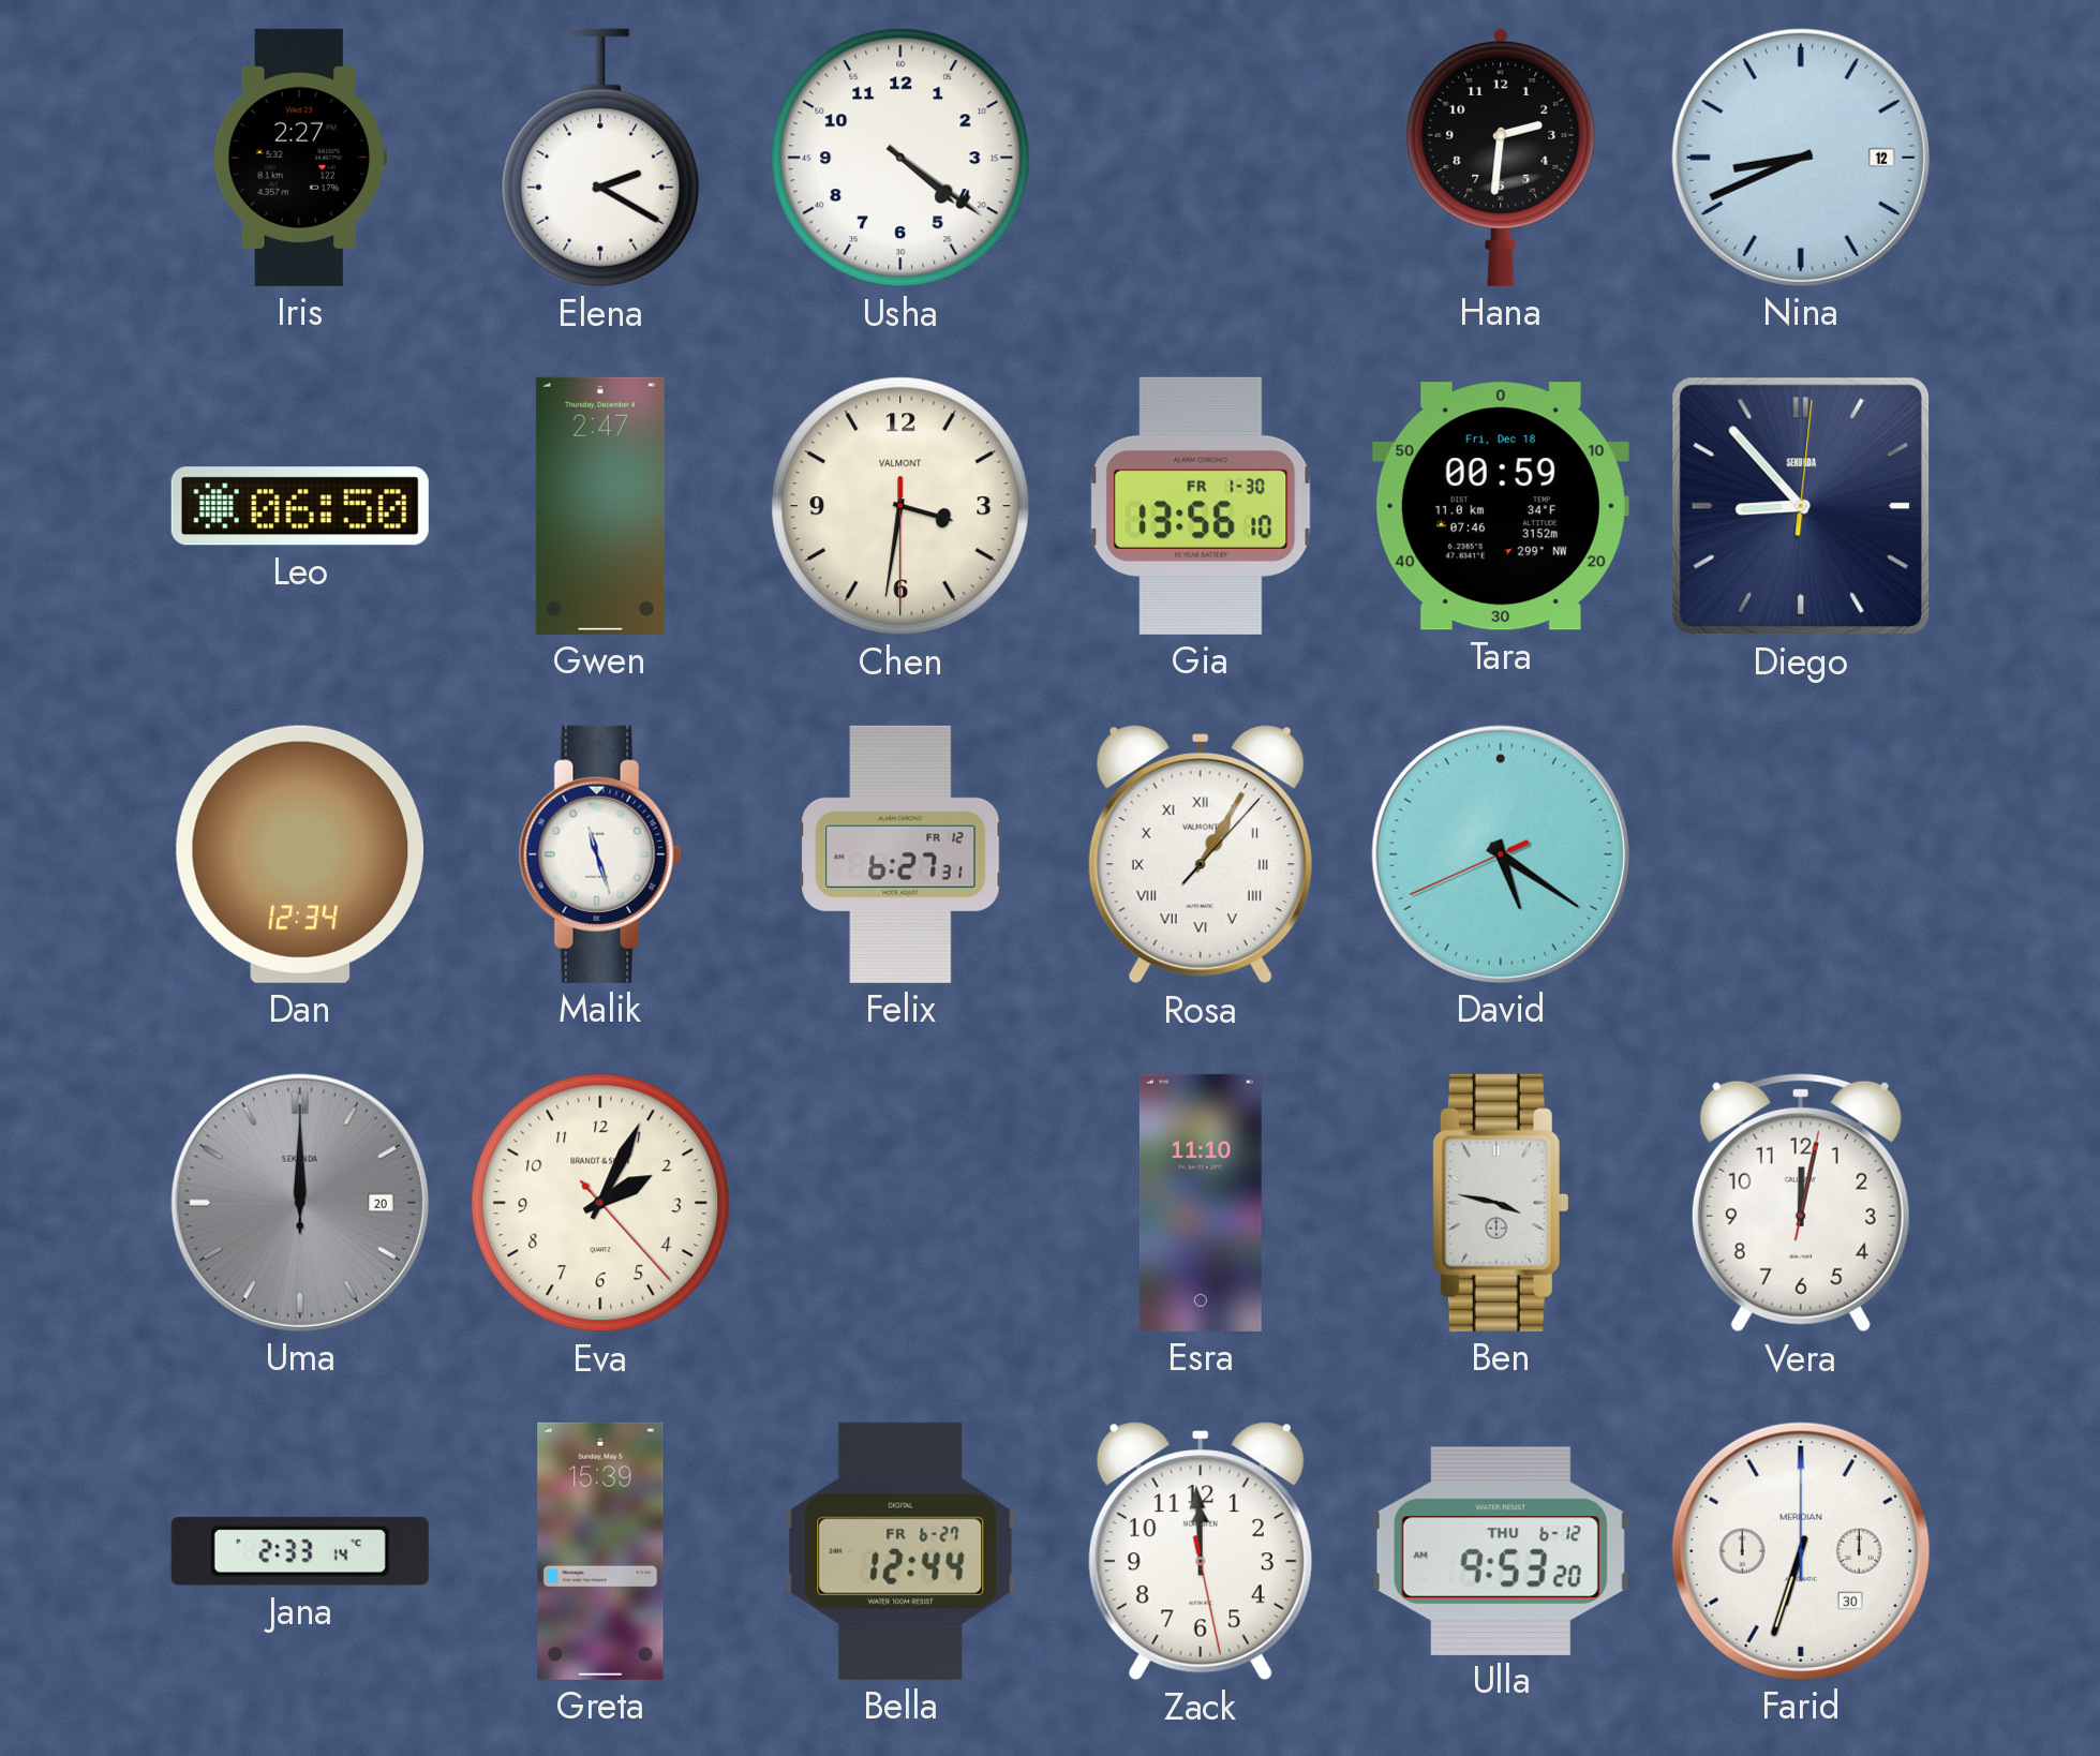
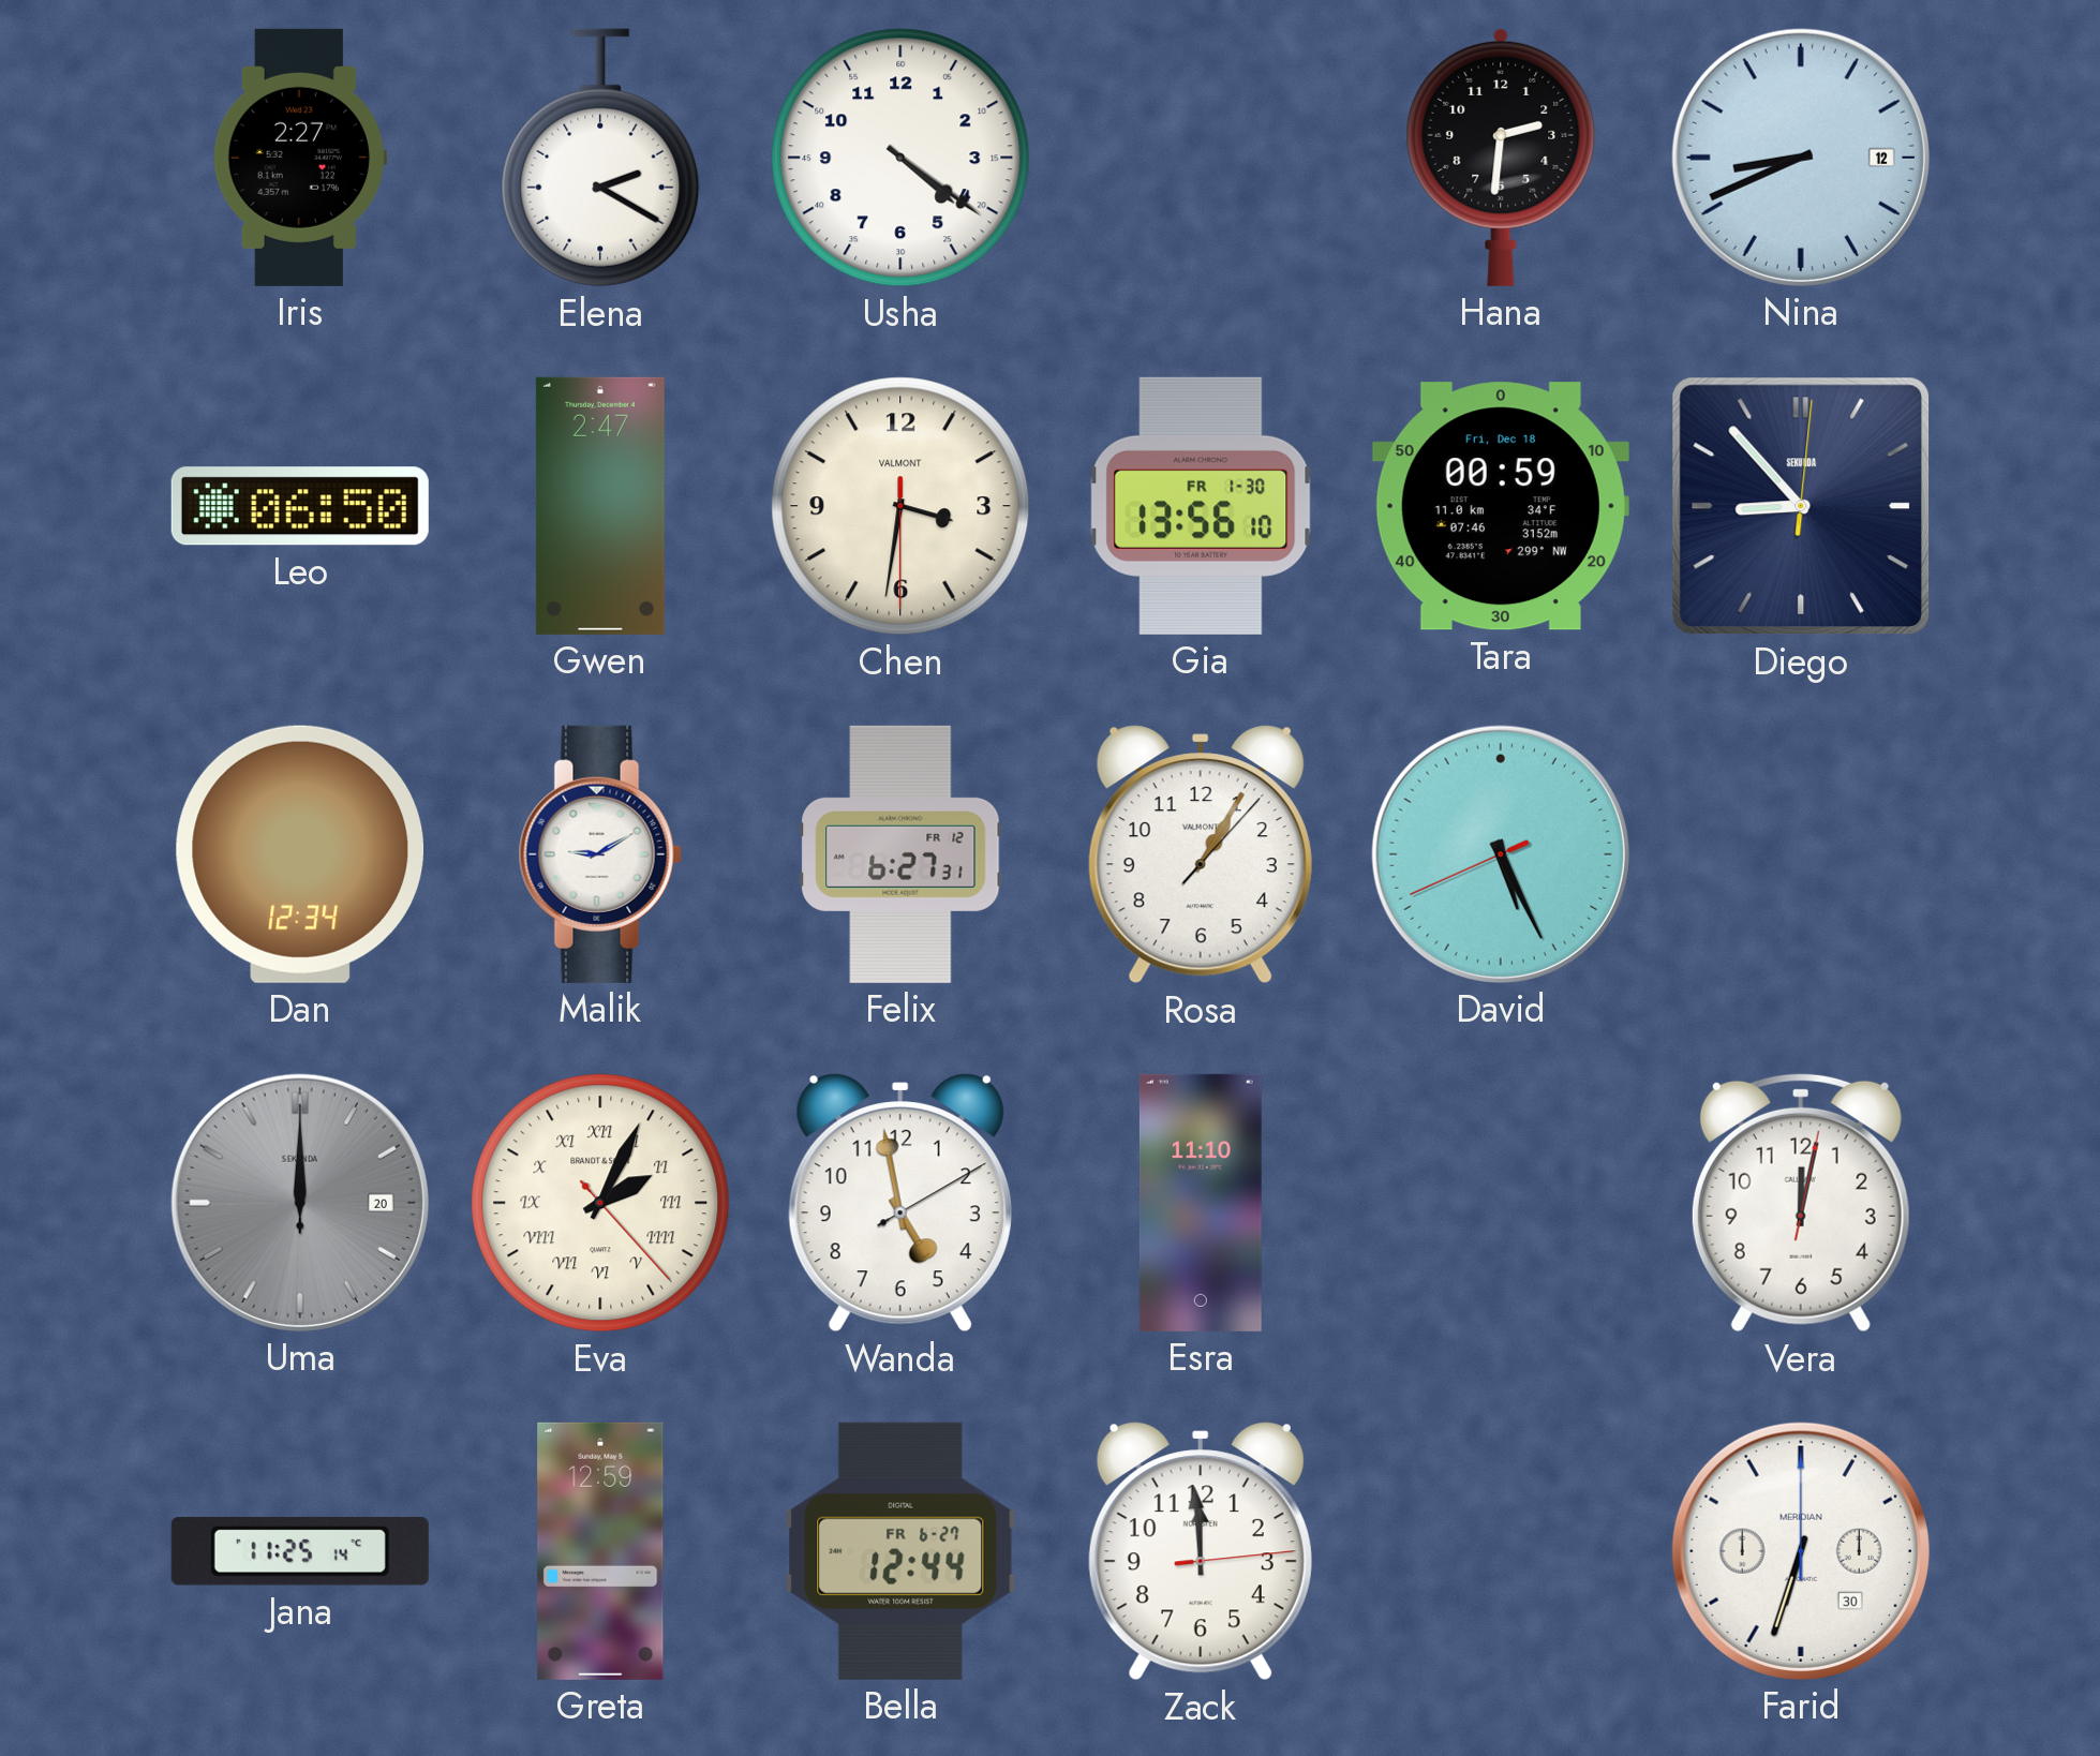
Malik: 11:27 -> 9:10
Rosa numerals: Roman -> Arabic
David: 5:20 -> 5:25
Eva numerals: Arabic -> Roman
Wanda: none -> 4:58
Ben: 3:47 -> none
Jana: 2:33 -> 11:25
Greta: 15:39 -> 12:59
Zack: 11:59:28 -> 11:59:14
Ulla: 9:53 -> none
